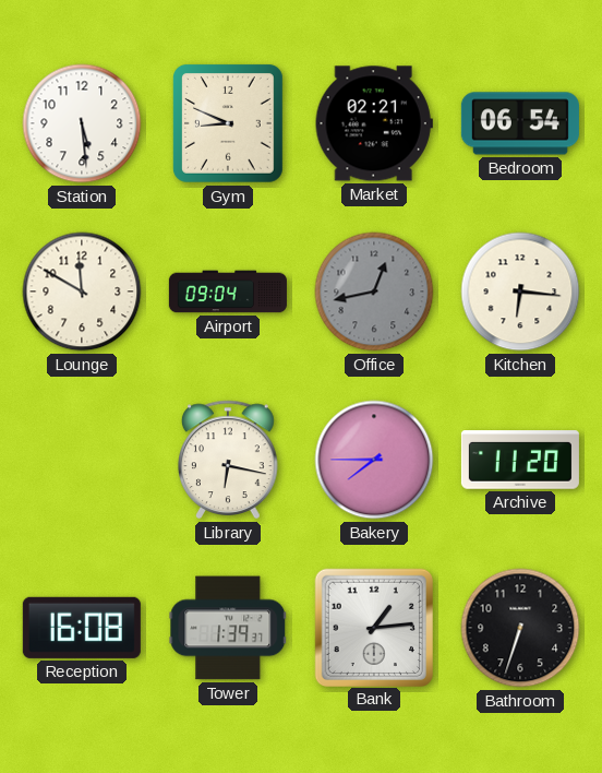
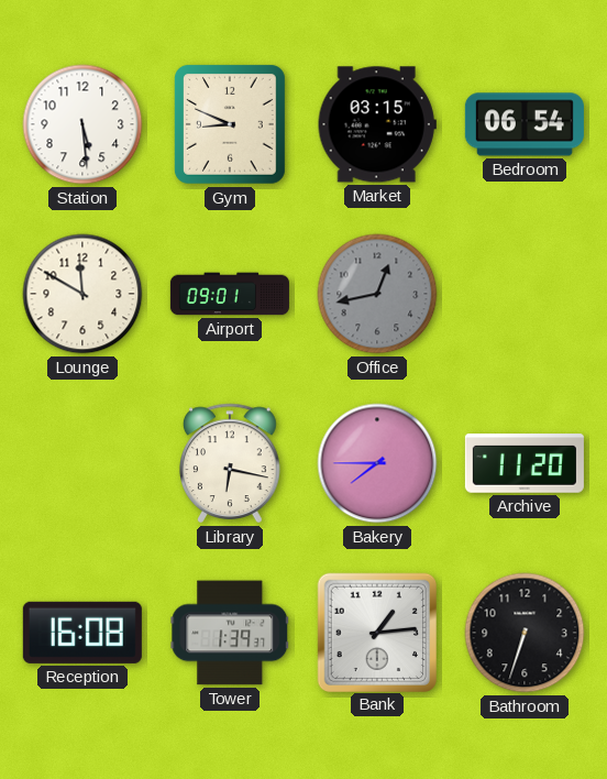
Market: 02:21 -> 03:15
Airport: 09:04 -> 09:01
Kitchen: 6:16 -> none
